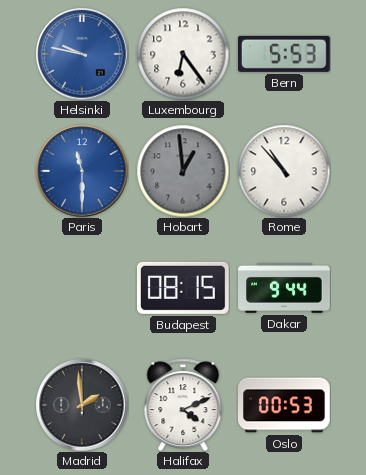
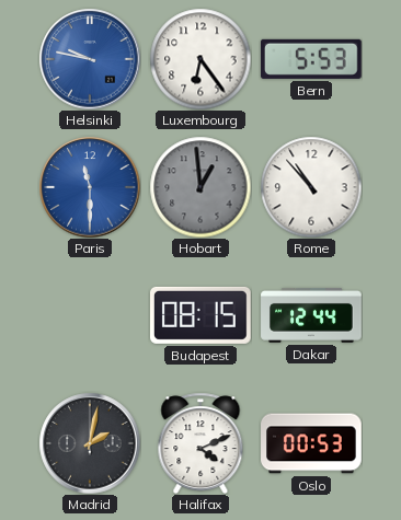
Dakar: 9:44 -> 12:44
Madrid: 1:59 -> 2:02
